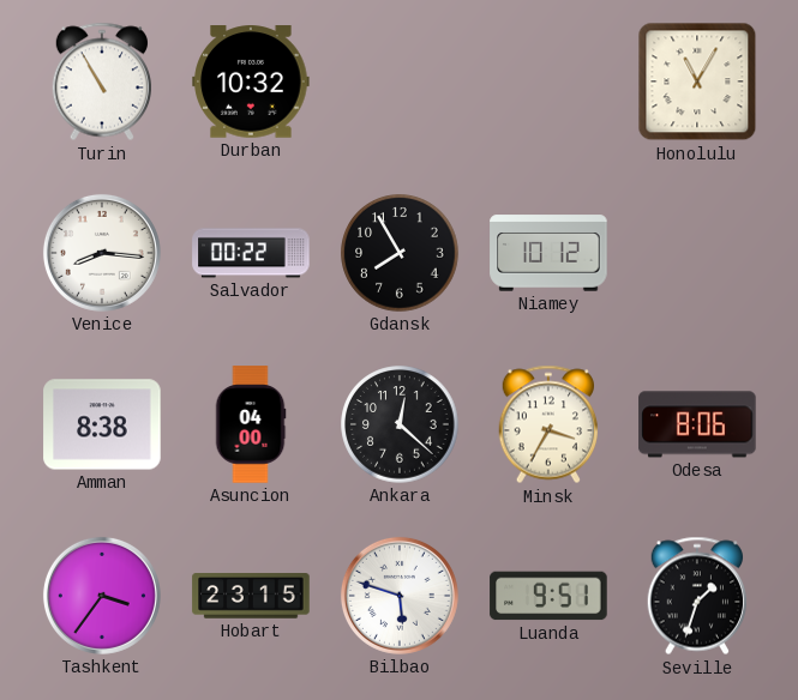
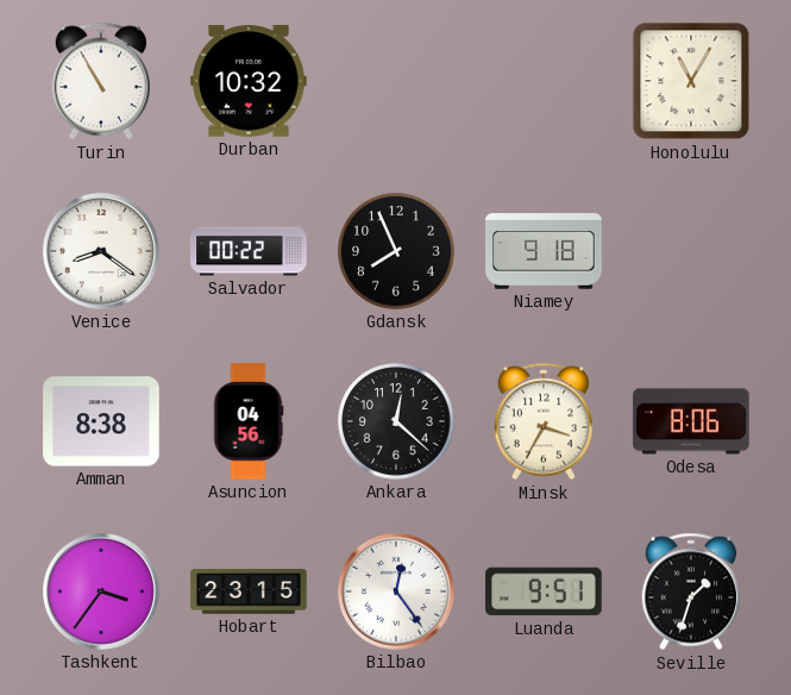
Venice: 8:16 -> 8:21
Gdansk: 7:55 -> 7:56
Niamey: 10:12 -> 9:18
Asuncion: 04:00 -> 04:56
Bilbao: 5:48 -> 12:24
